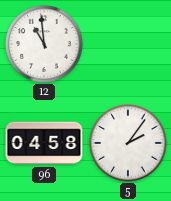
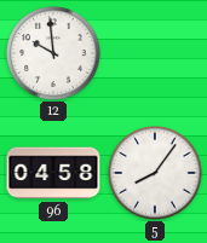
12: 10:59 -> 9:59
5: 2:06 -> 8:06
